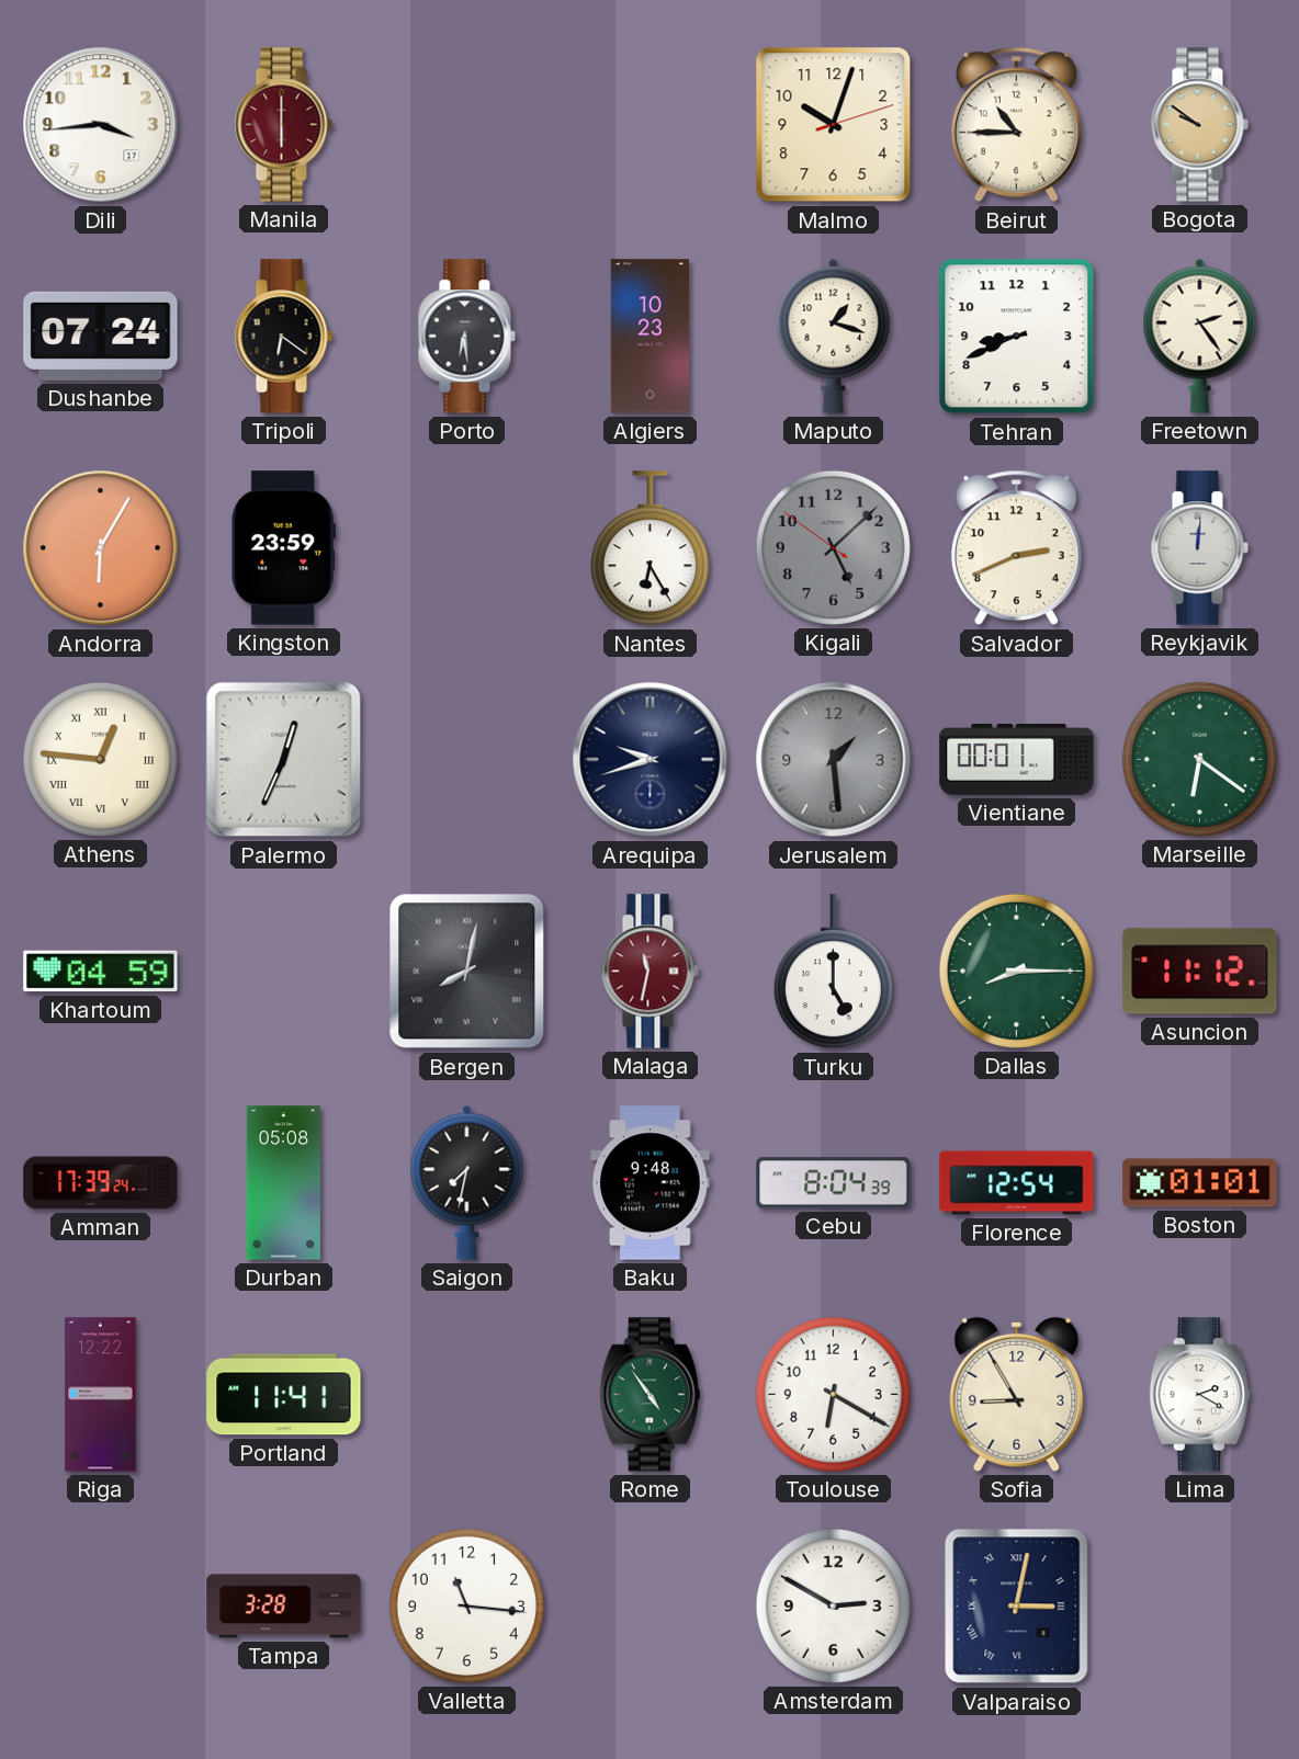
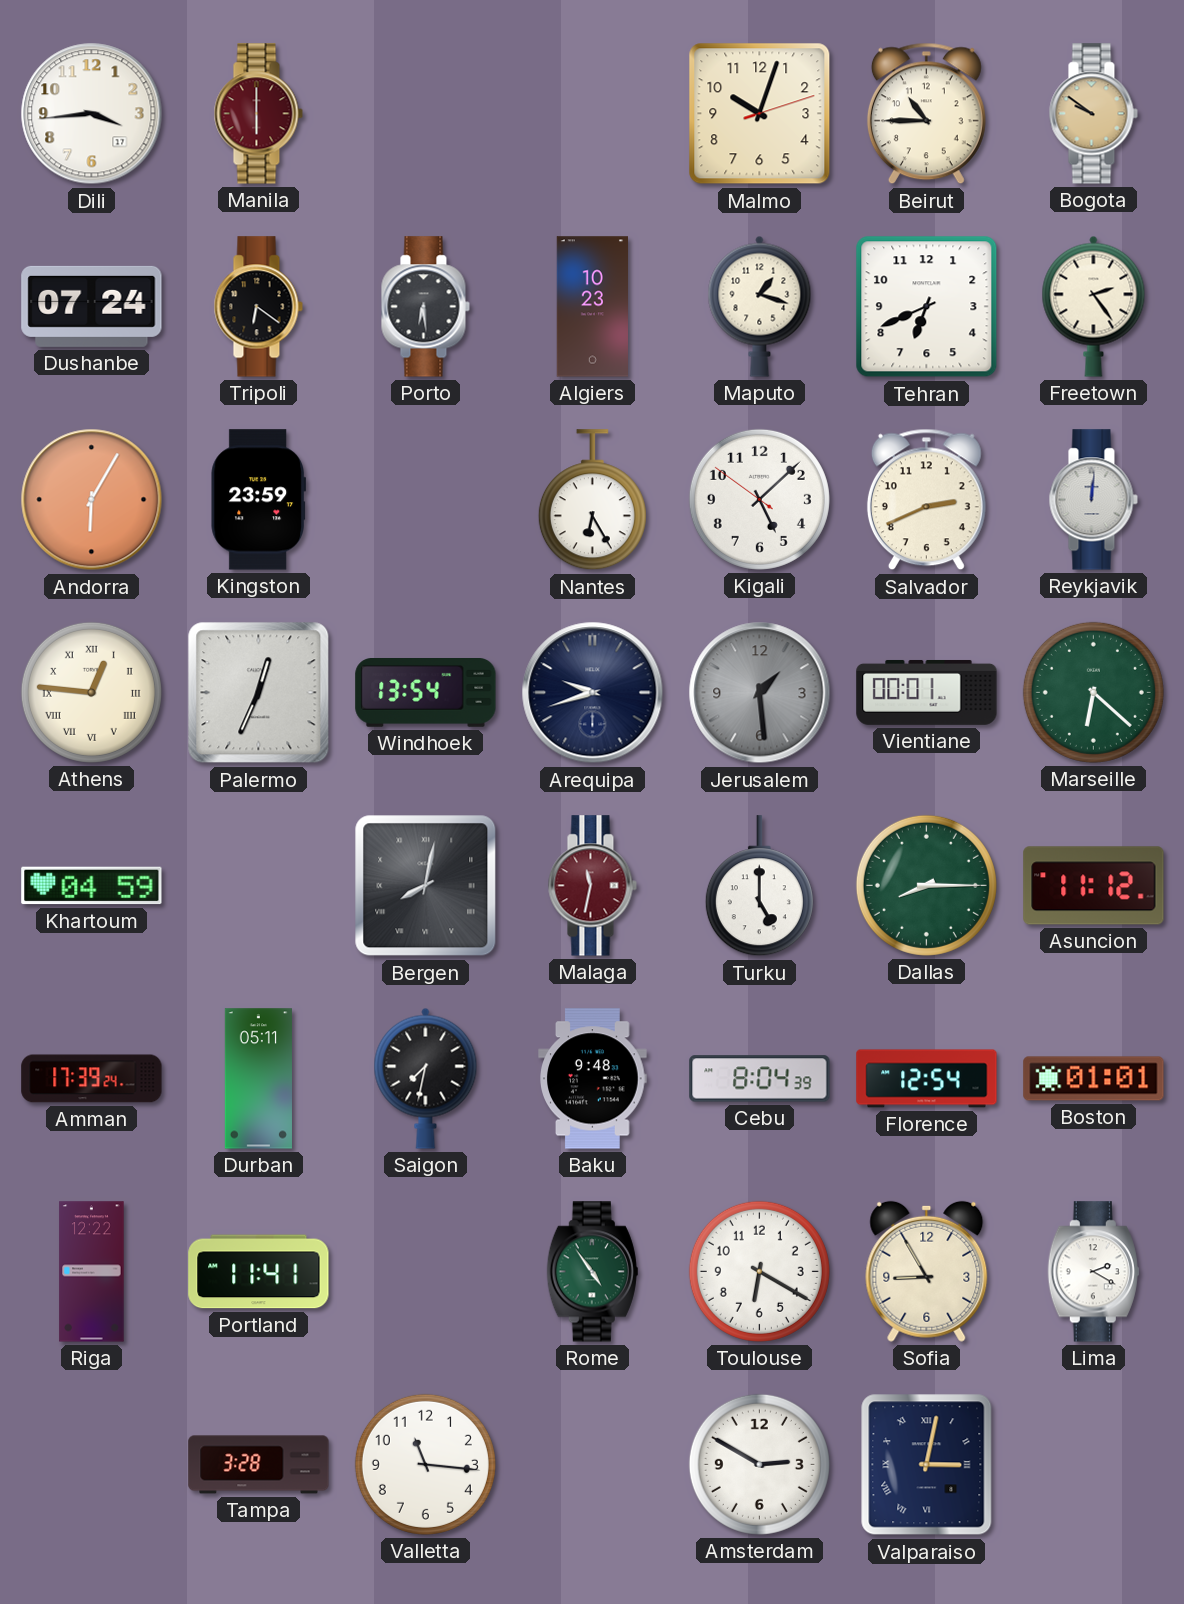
Tehran: 8:41 -> 6:41
Kigali dial: grey -> white
Windhoek: none -> 13:54
Marseille: 6:21 -> 6:22
Durban: 05:08 -> 05:11
